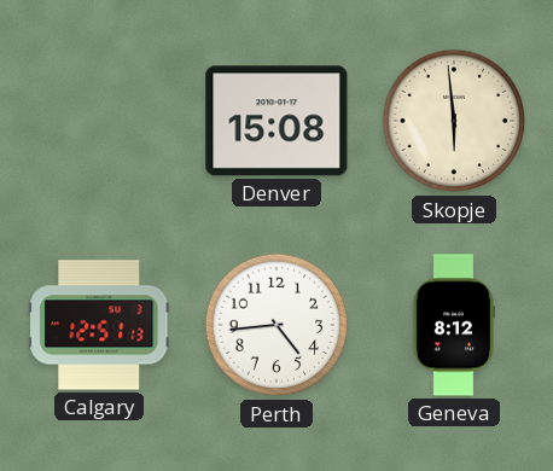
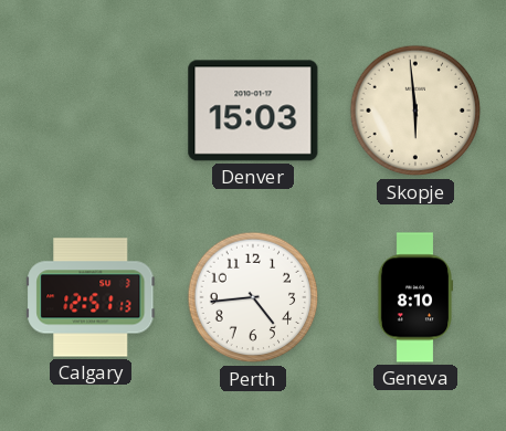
Denver: 15:08 -> 15:03
Geneva: 8:12 -> 8:10
